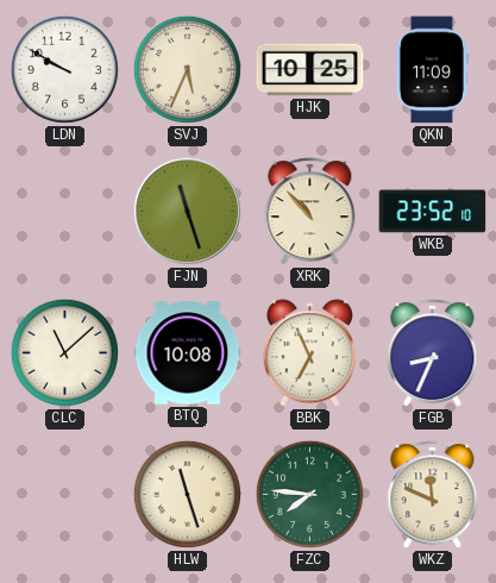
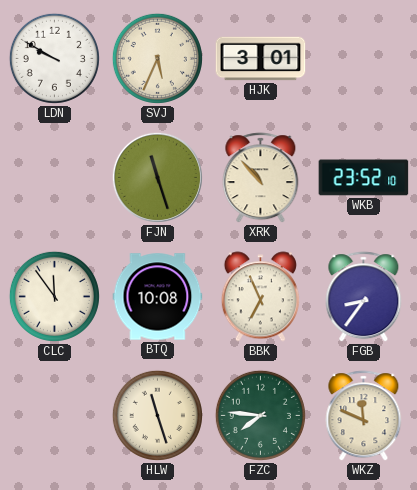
HJK: 10:25 -> 3:01
QKN: 11:09 -> none
CLC: 11:08 -> 11:54
FGB: 8:34 -> 8:36
